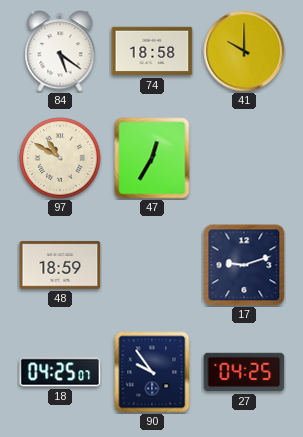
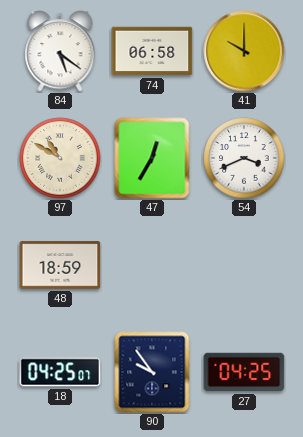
74: 18:58 -> 06:58
54: none -> 3:41
17: 9:12 -> none
